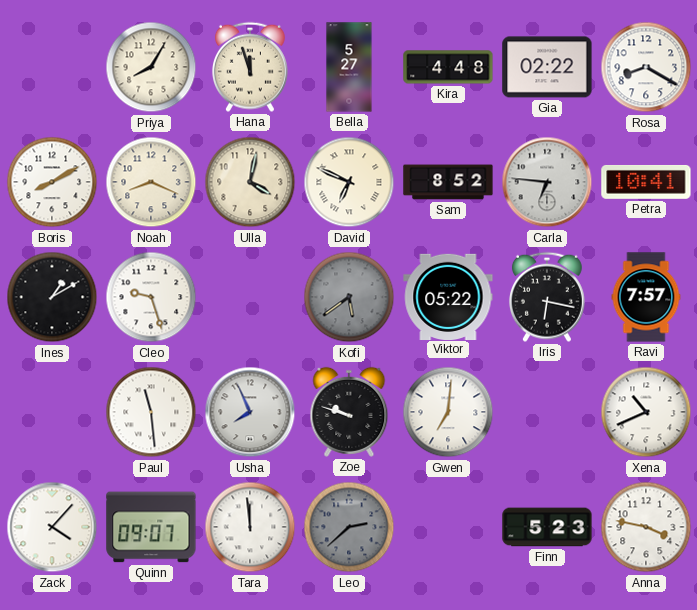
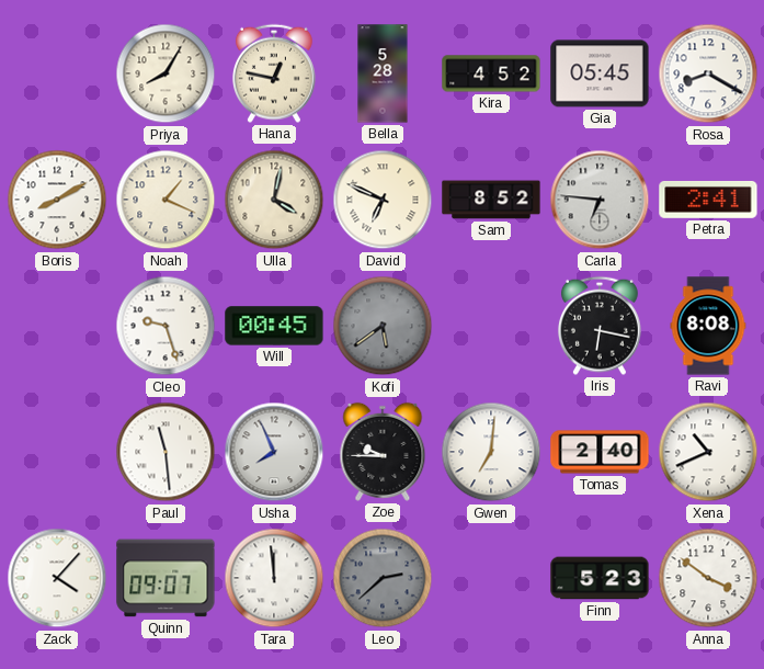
Hana: 11:57 -> 12:47
Bella: 5:27 -> 5:28
Kira: 4:48 -> 4:52
Gia: 02:22 -> 05:45
Noah: 8:19 -> 1:19
Petra: 10:41 -> 2:41
Ines: 1:10 -> none
Will: none -> 00:45
Viktor: 05:22 -> none
Ravi: 7:57 -> 8:08
Zoe: 9:48 -> 9:45
Tomas: none -> 2:40
Anna: 3:47 -> 3:51
